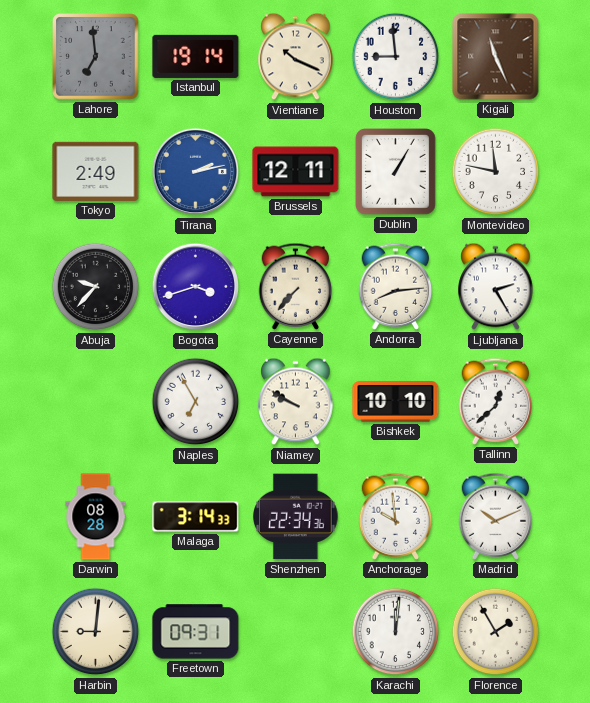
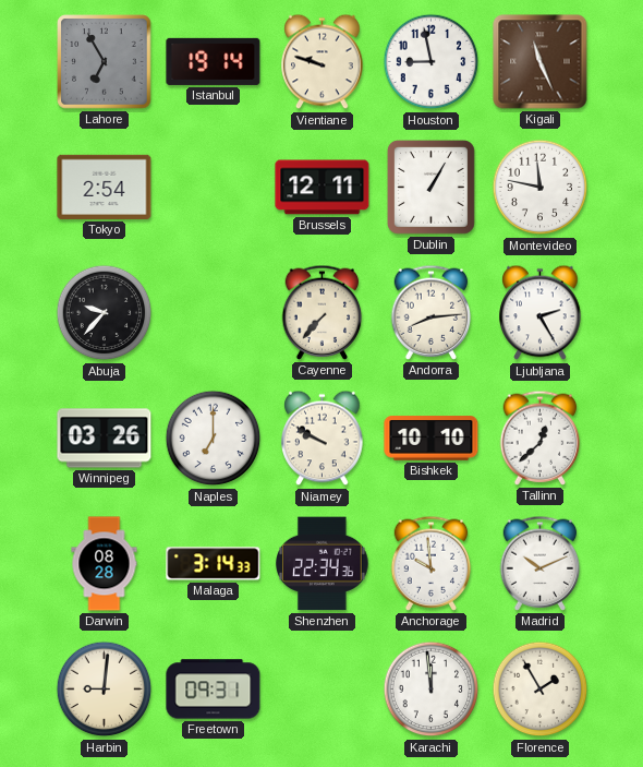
Lahore: 6:59 -> 6:55
Vientiane: 10:19 -> 9:48
Houston: 8:59 -> 8:58
Tokyo: 2:49 -> 2:54
Tirana: 2:13 -> none
Bogota: 3:42 -> none
Winnipeg: none -> 03:26
Naples: 6:55 -> 7:00
Karachi: 12:01 -> 11:59
